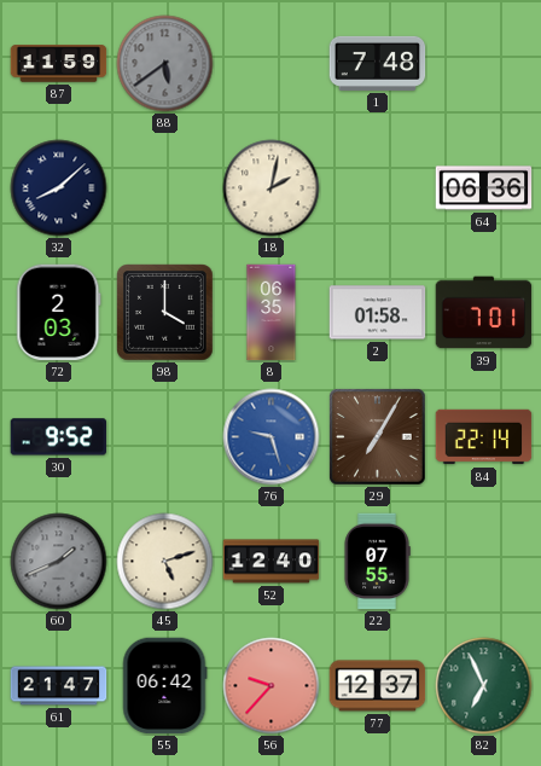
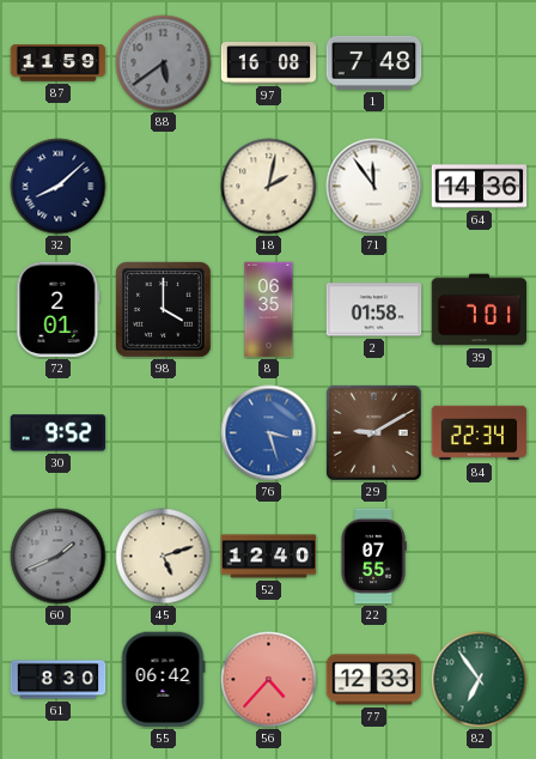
97: none -> 16:08
71: none -> 11:54
64: 06:36 -> 14:36
72: 2:03 -> 2:01
76: 9:27 -> 3:27
29: 7:05 -> 9:10
84: 22:14 -> 22:34
61: 21:47 -> 8:30
56: 9:37 -> 4:37
77: 12:37 -> 12:33
82: 6:56 -> 6:54
